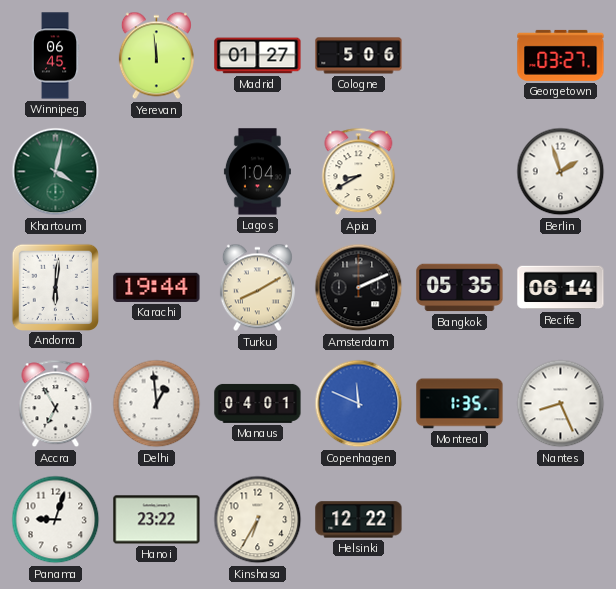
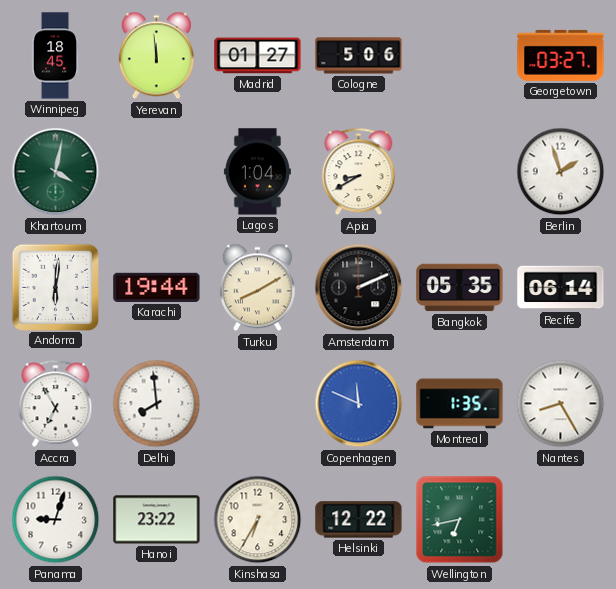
Winnipeg: 06:45 -> 18:45
Delhi: 12:59 -> 7:59
Manaus: 04:01 -> none
Nantes: 8:26 -> 8:25
Wellington: none -> 6:43
